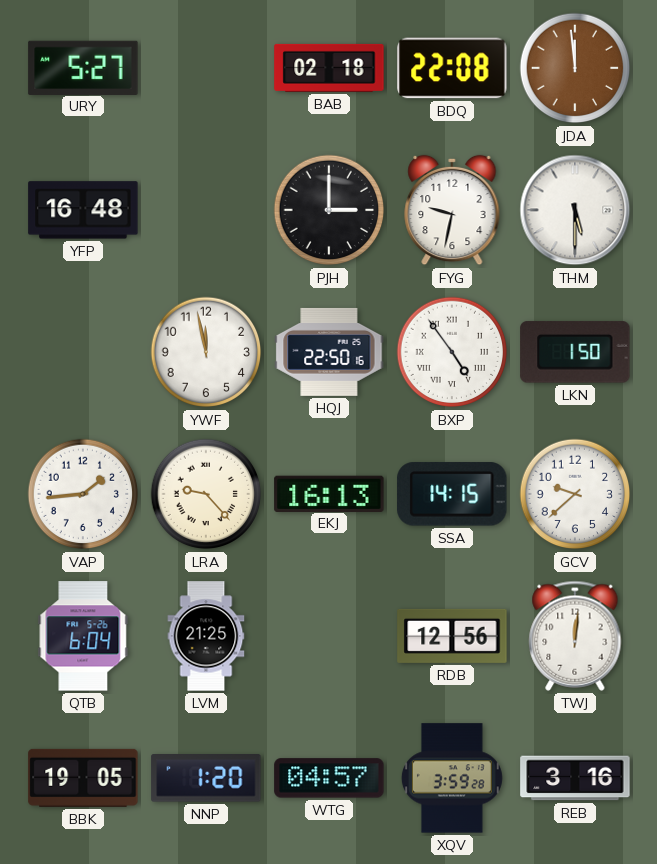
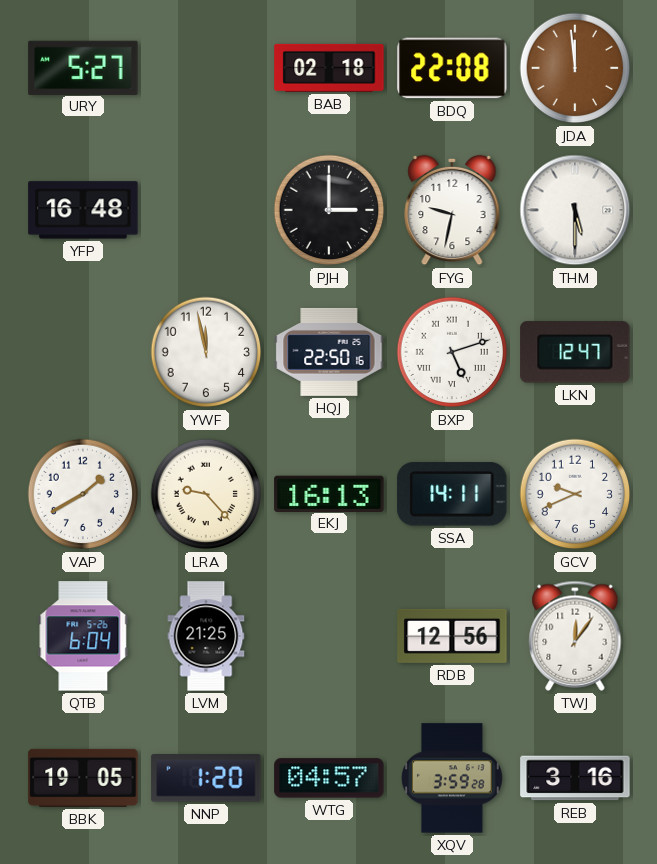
BXP: 4:54 -> 5:12
LKN: 1:50 -> 12:47
VAP: 1:44 -> 1:40
SSA: 14:15 -> 14:11
GCV: 9:38 -> 9:41
TWJ: 12:01 -> 12:06
